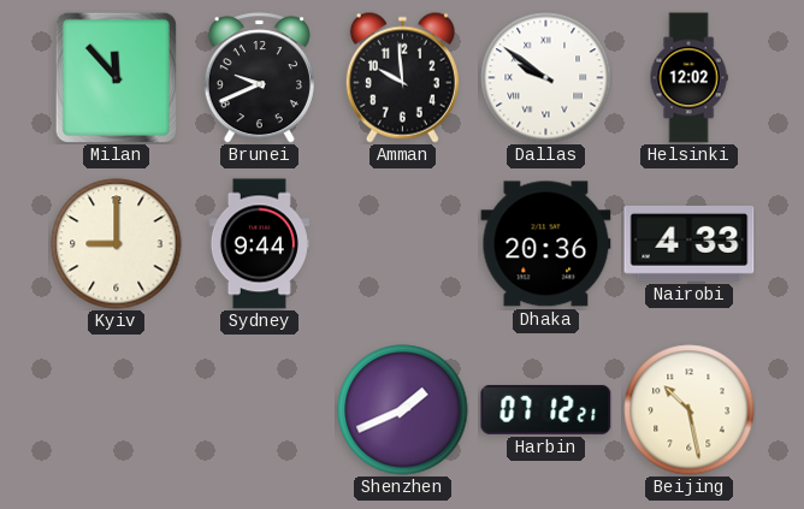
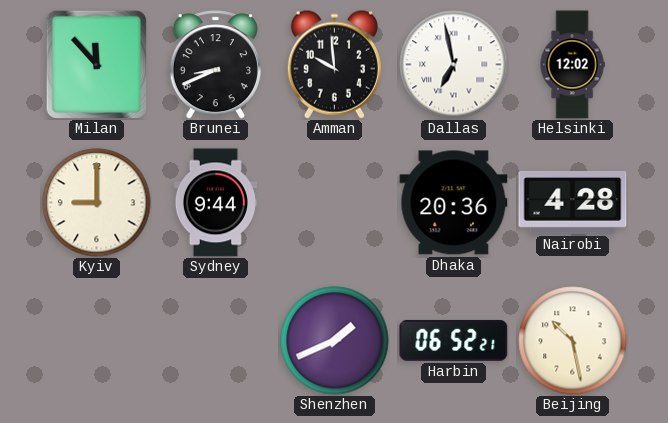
Brunei: 9:41 -> 8:41
Dallas: 9:51 -> 6:58
Nairobi: 4:33 -> 4:28
Harbin: 07:12 -> 06:52
